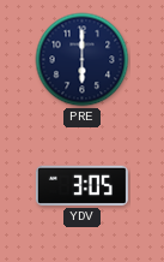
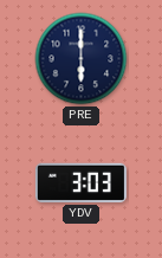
YDV: 3:05 -> 3:03
